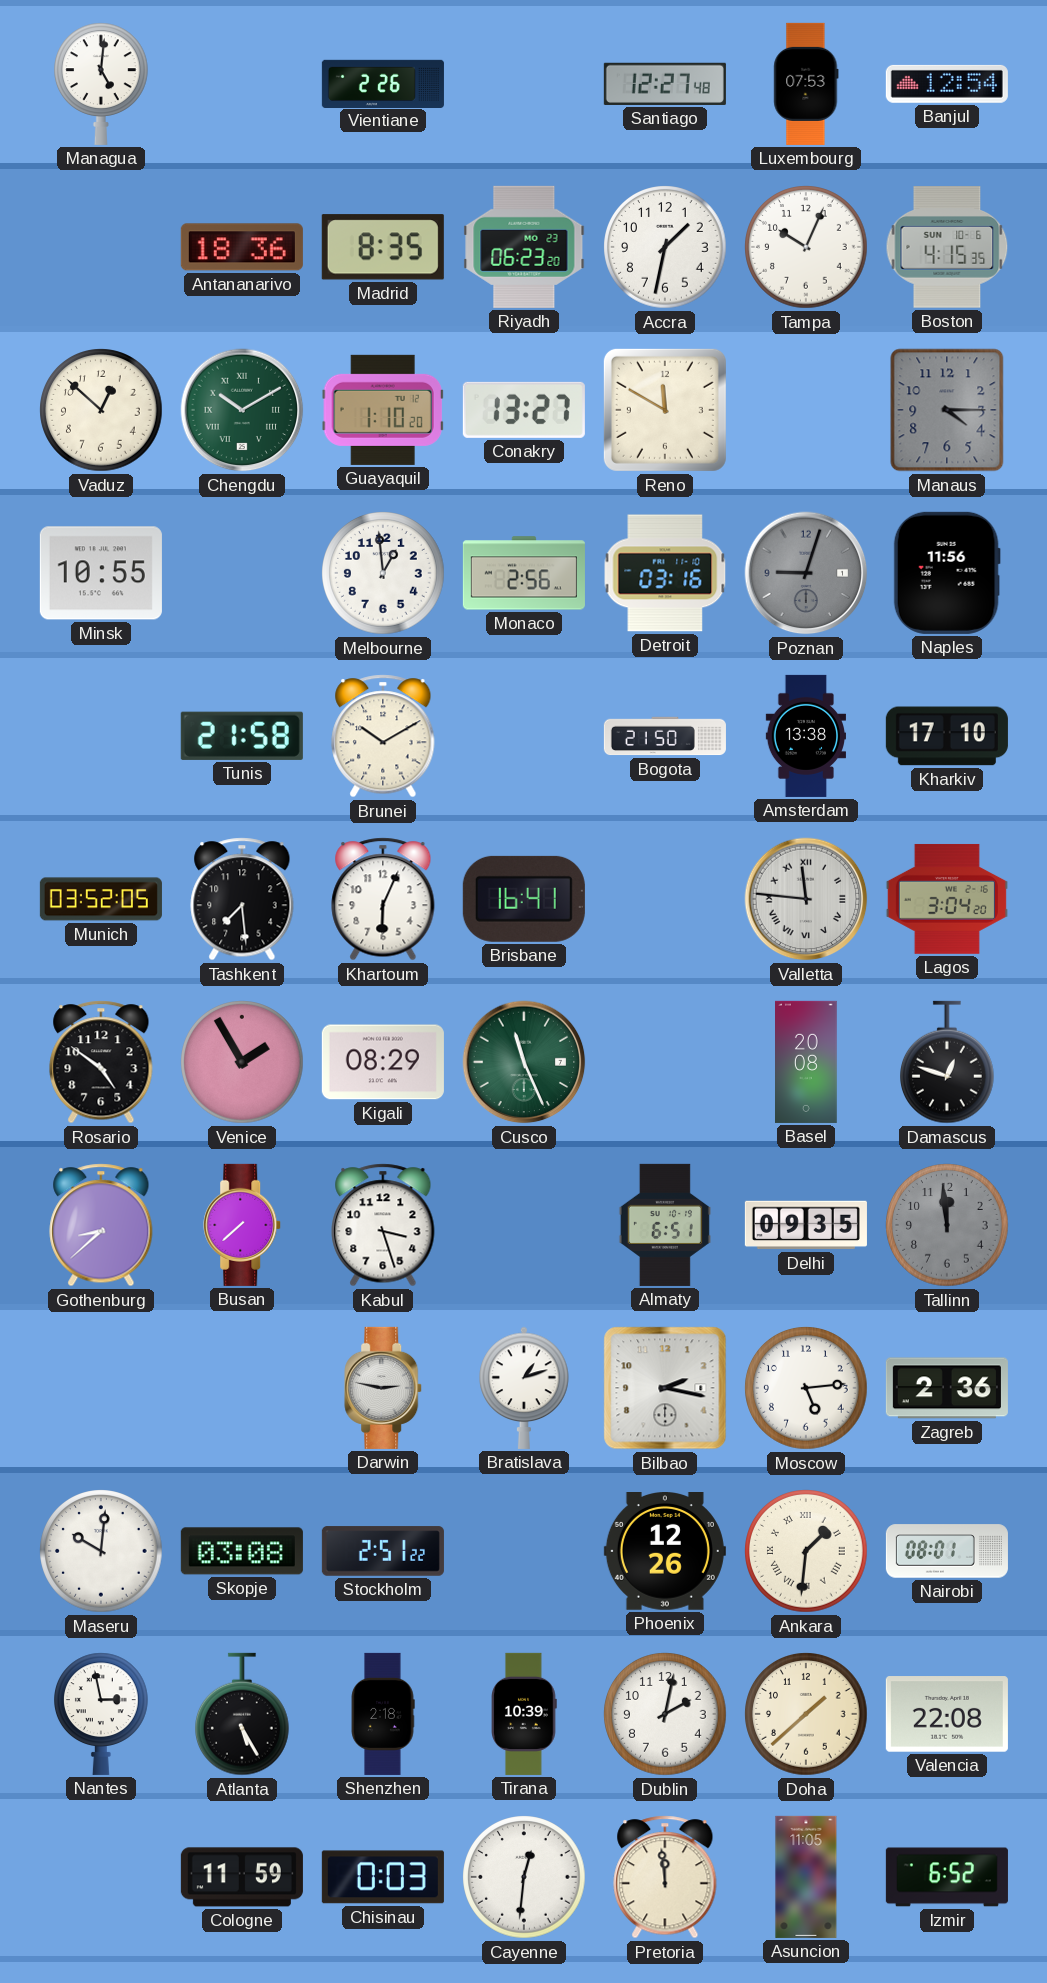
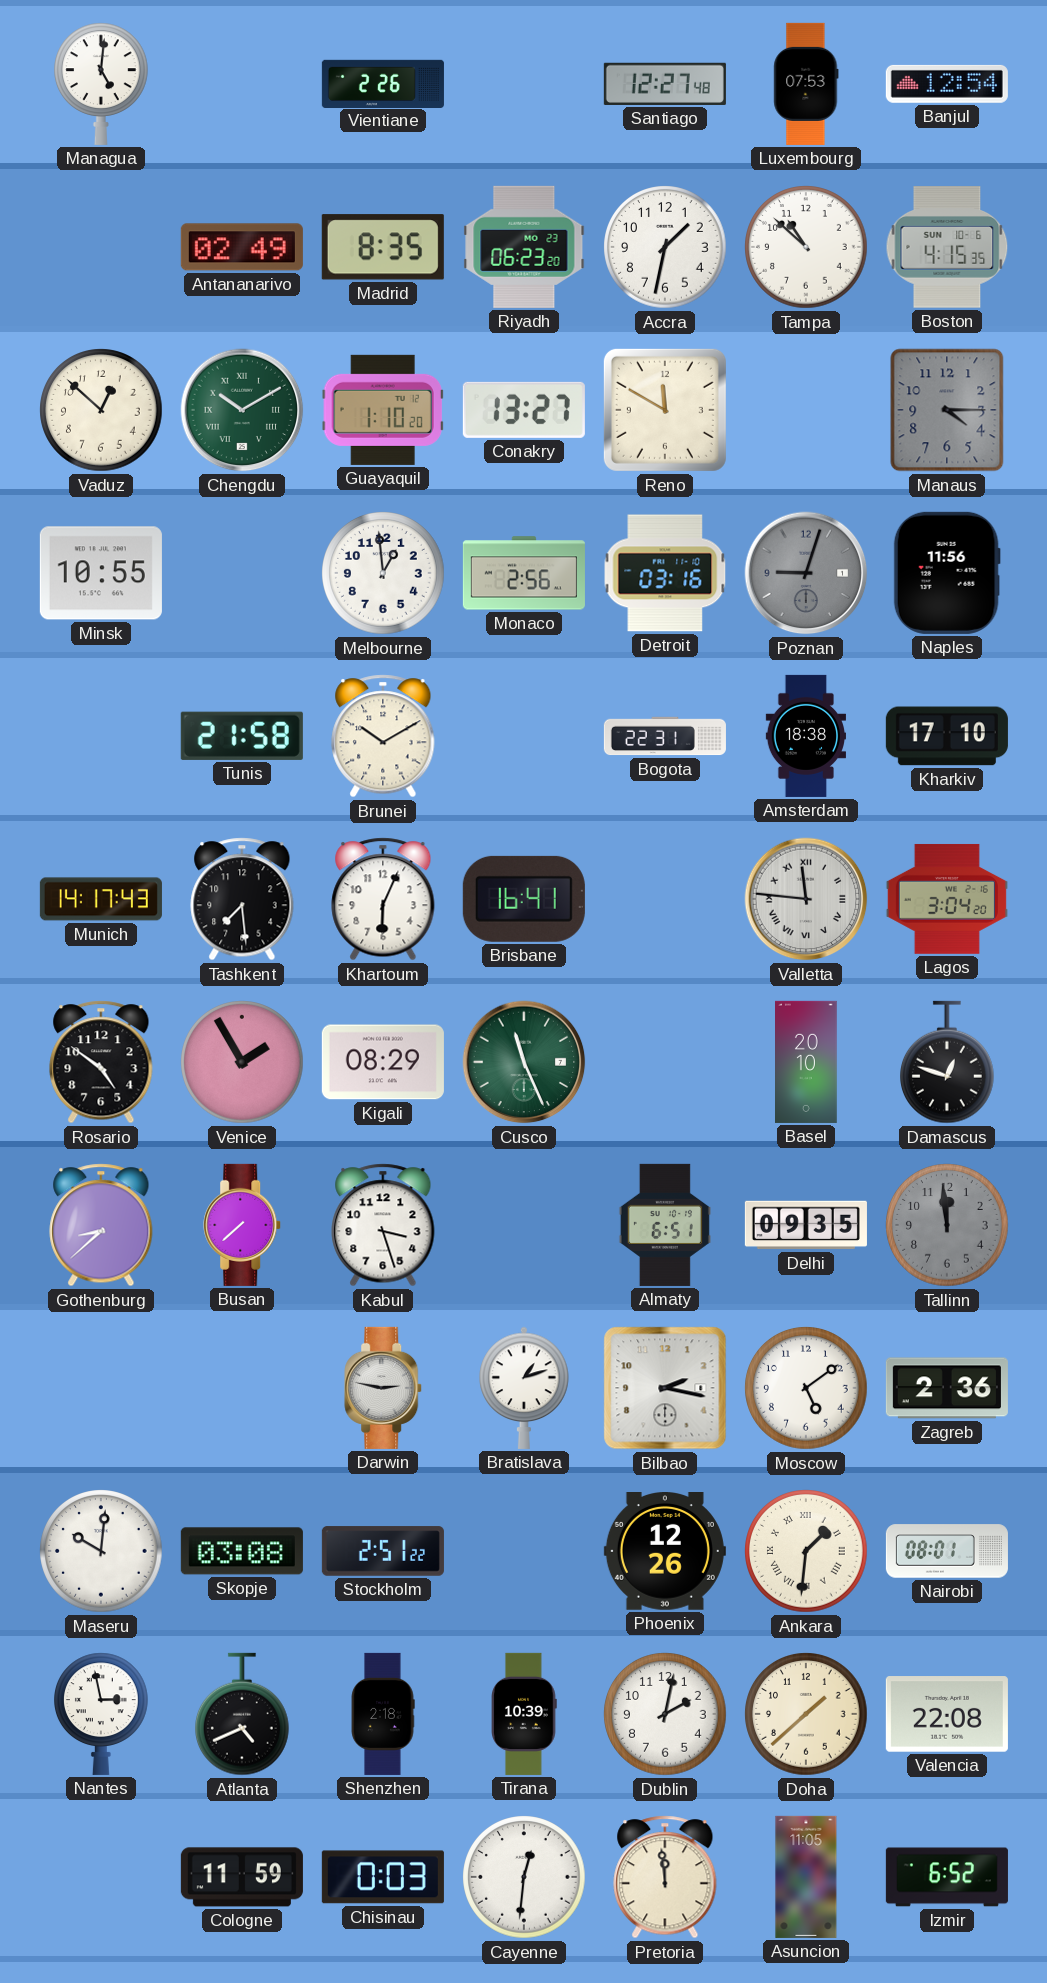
Antananarivo: 18:36 -> 02:49
Tampa: 10:04 -> 10:52
Bogota: 21:50 -> 22:31
Amsterdam: 13:38 -> 18:38
Munich: 03:52 -> 14:17
Basel: 20:08 -> 20:10
Moscow: 5:14 -> 5:09
Atlanta: 5:25 -> 4:41
